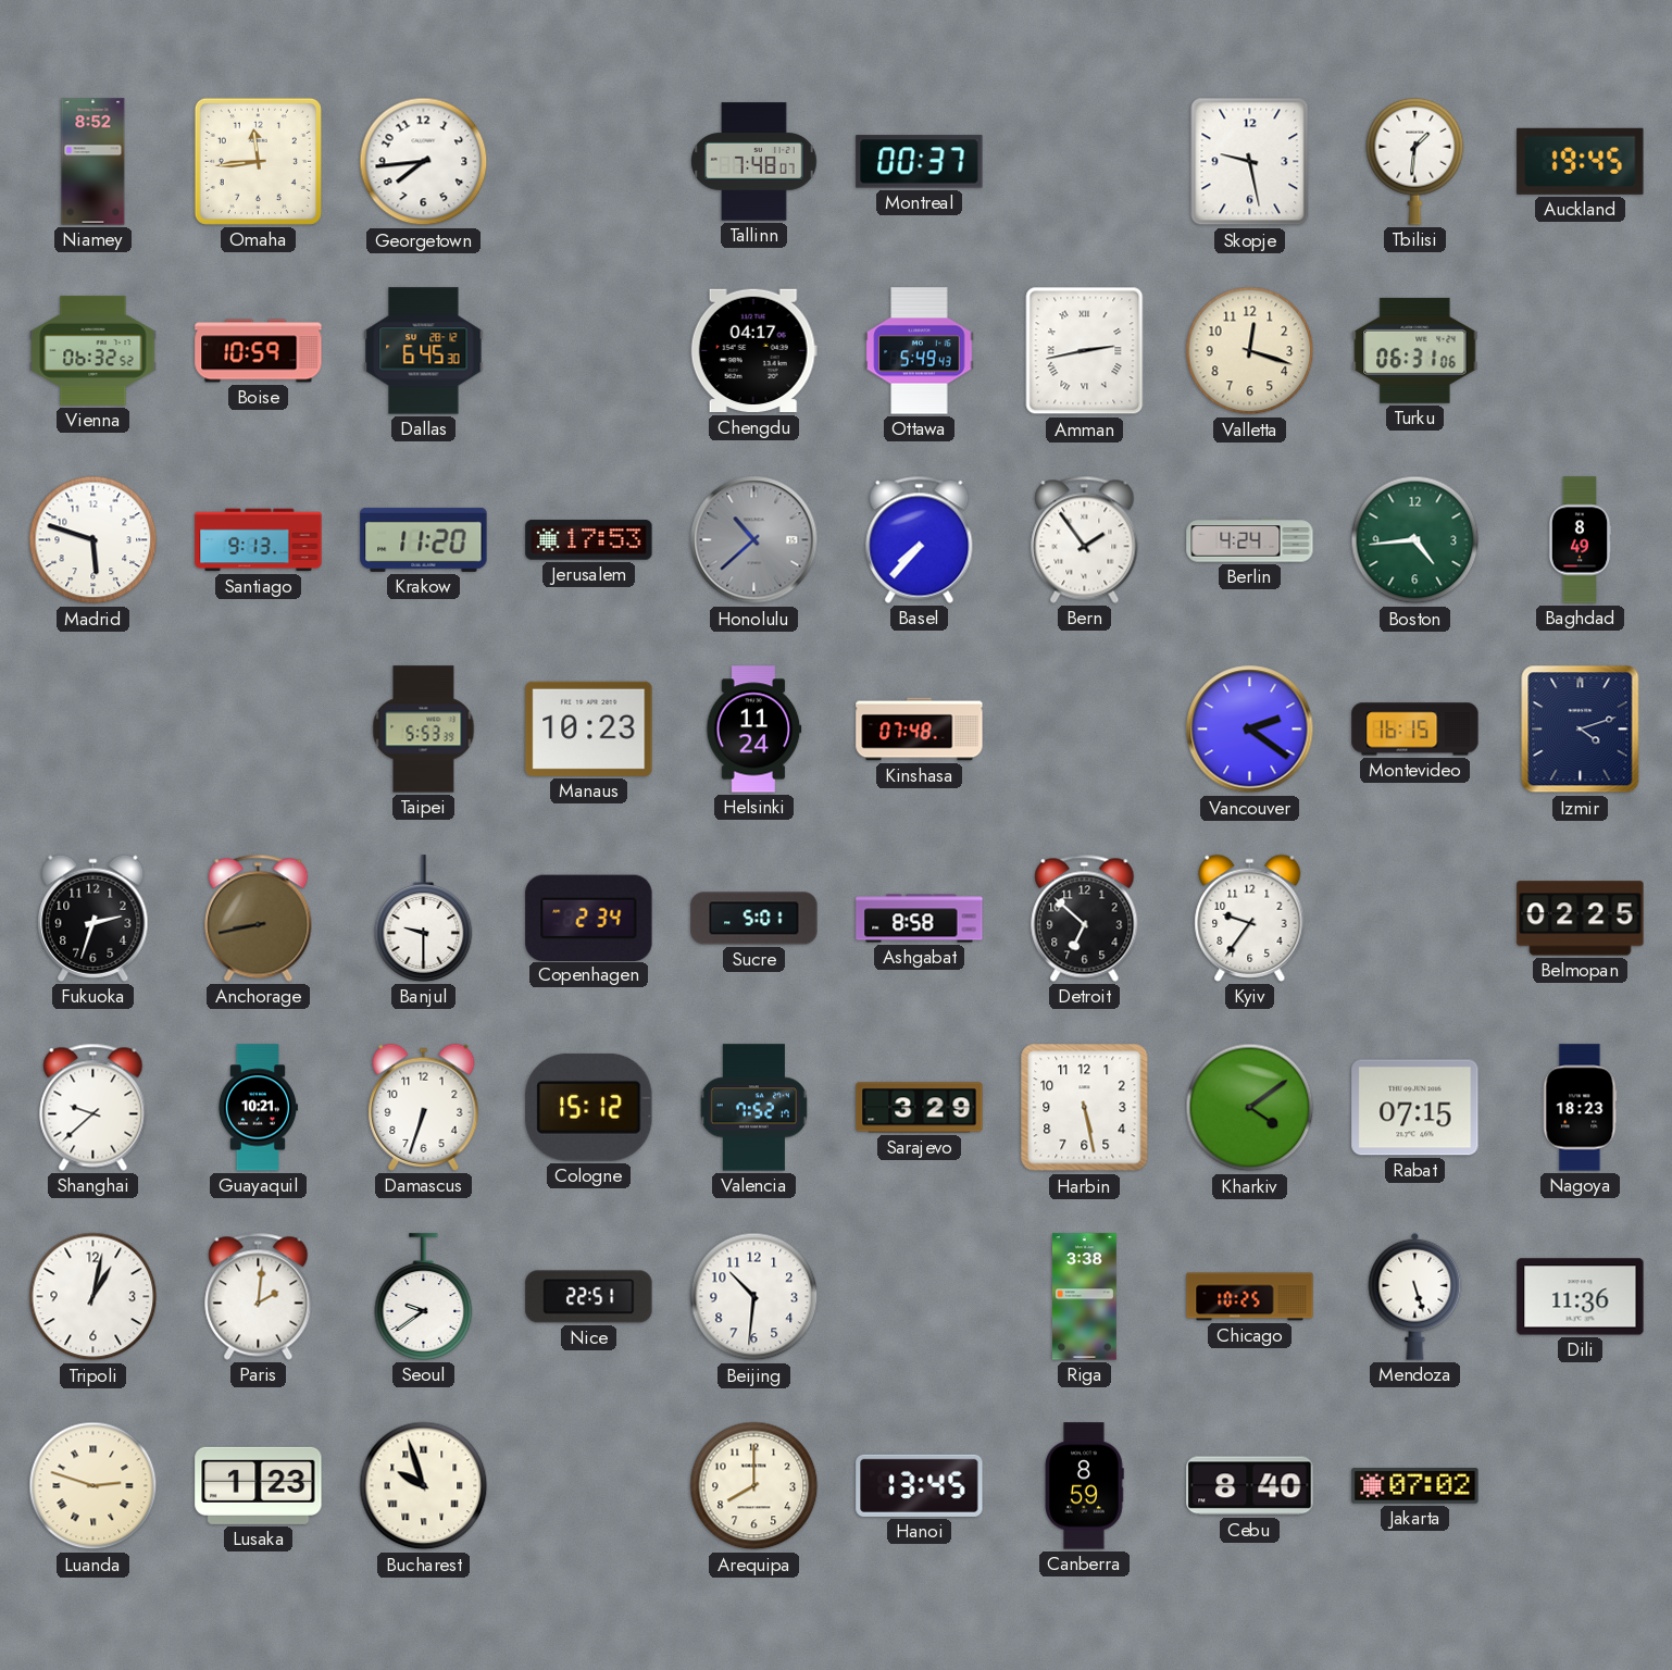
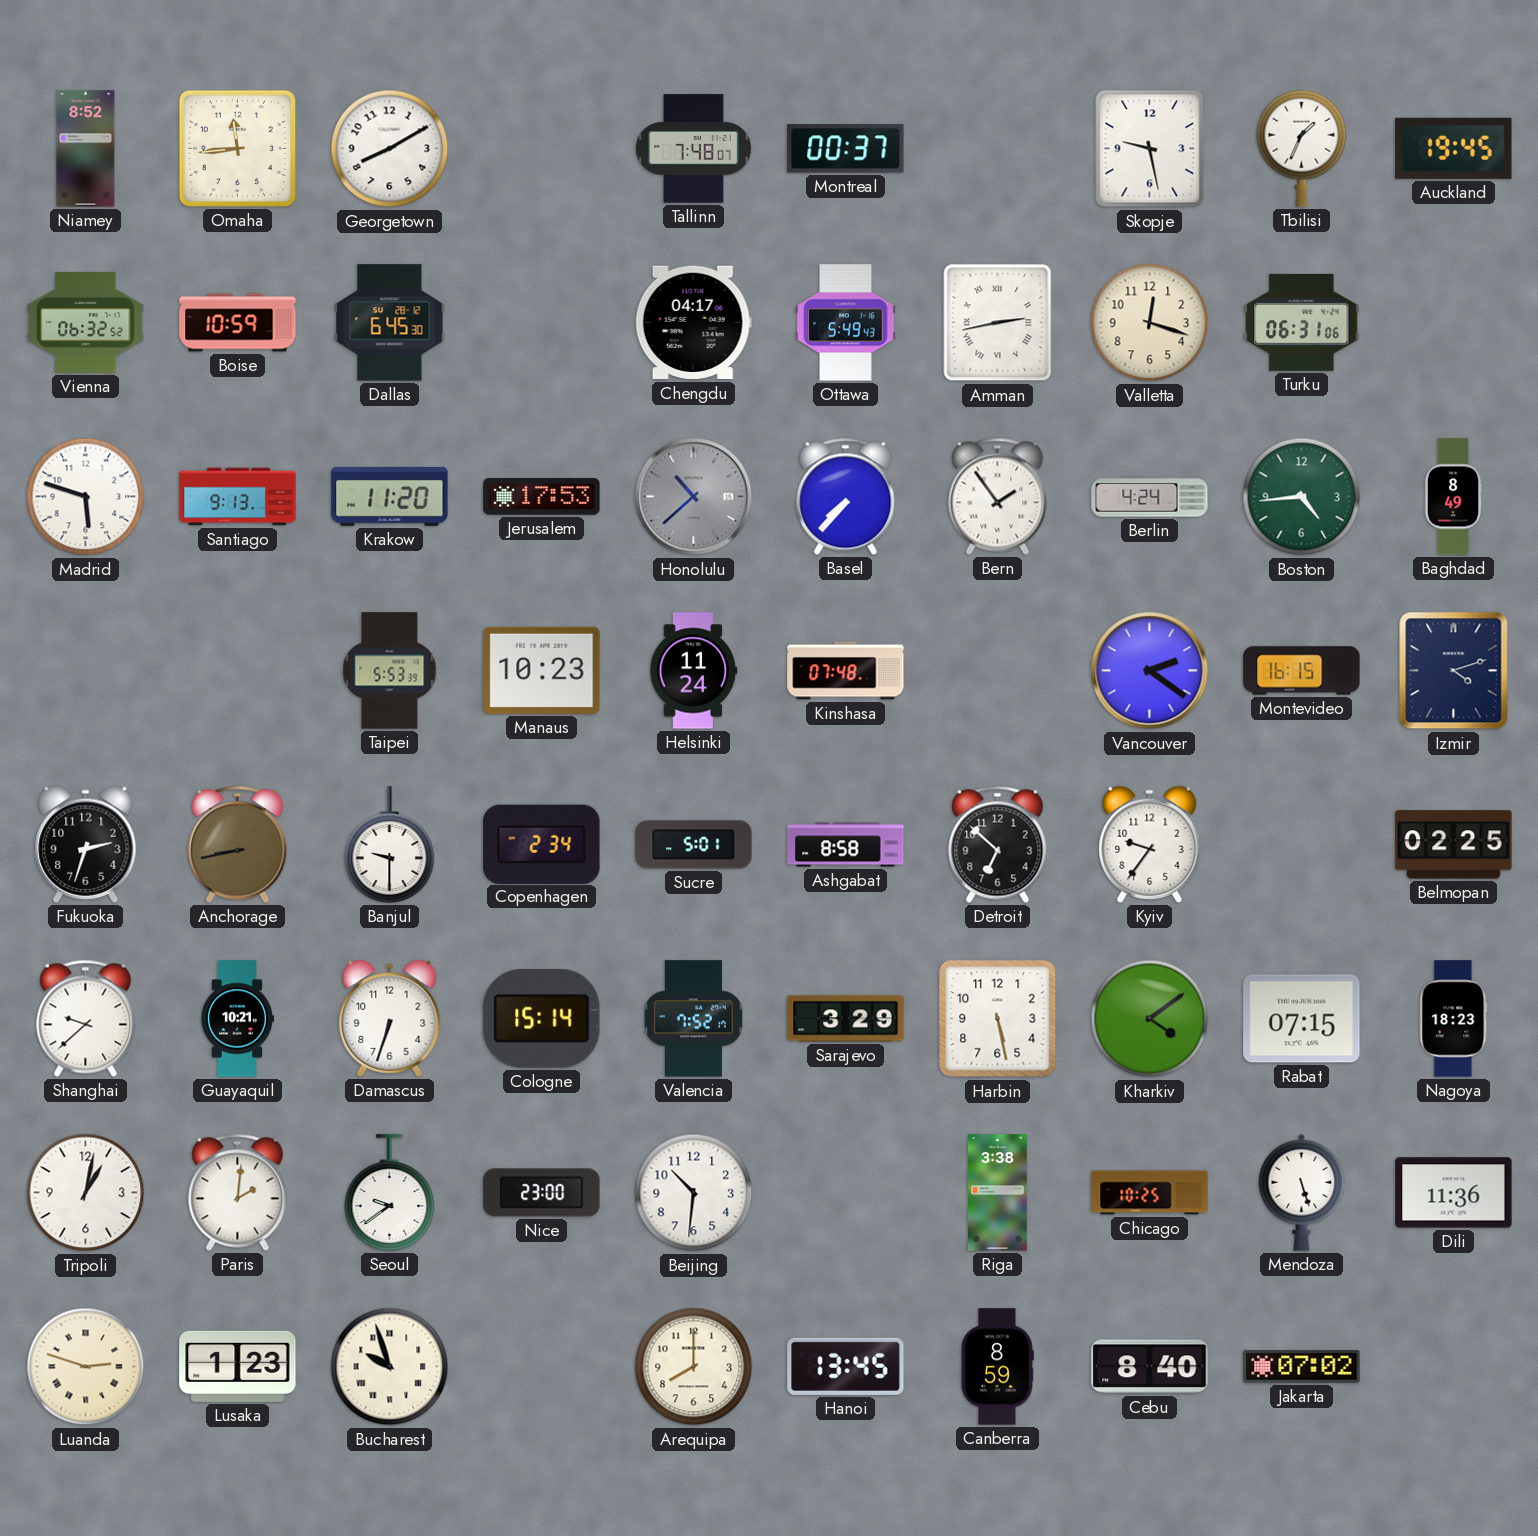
Georgetown: 7:44 -> 8:10
Tbilisi: 1:31 -> 1:34
Cologne: 15:12 -> 15:14
Nice: 22:51 -> 23:00
